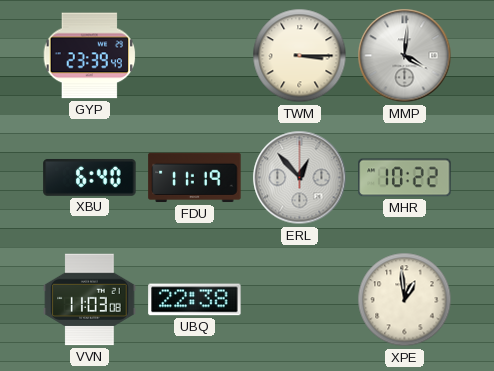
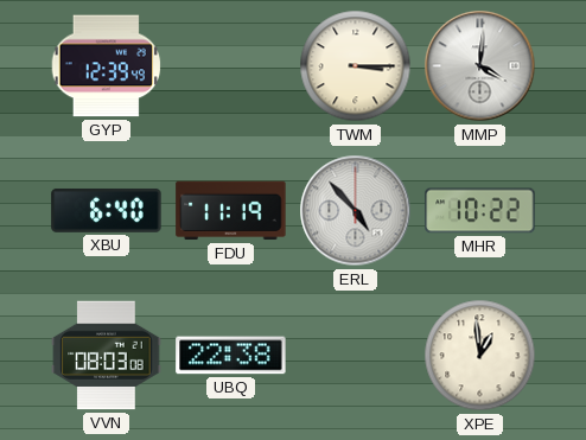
GYP: 23:39 -> 12:39
ERL: 12:53 -> 4:53
VVN: 11:03 -> 08:03
